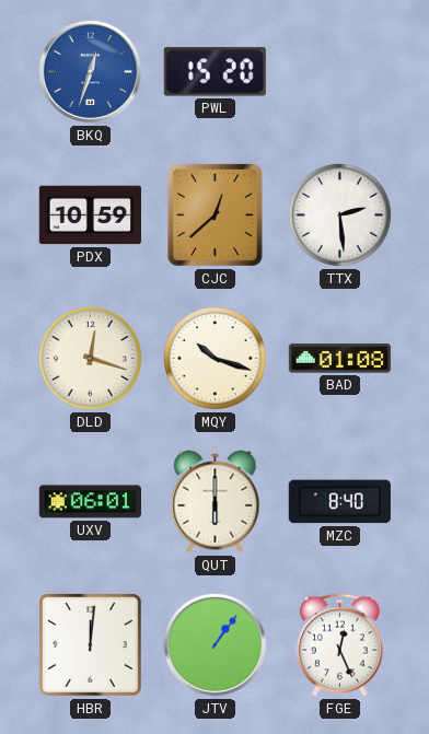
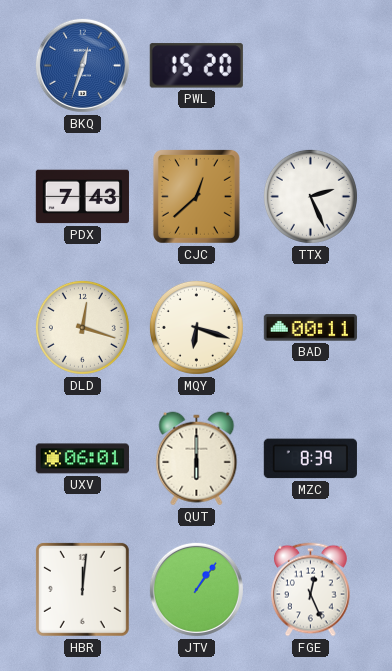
PDX: 10:59 -> 7:43
TTX: 2:29 -> 2:26
MQY: 10:18 -> 6:18
BAD: 01:08 -> 00:11
MZC: 8:40 -> 8:39
